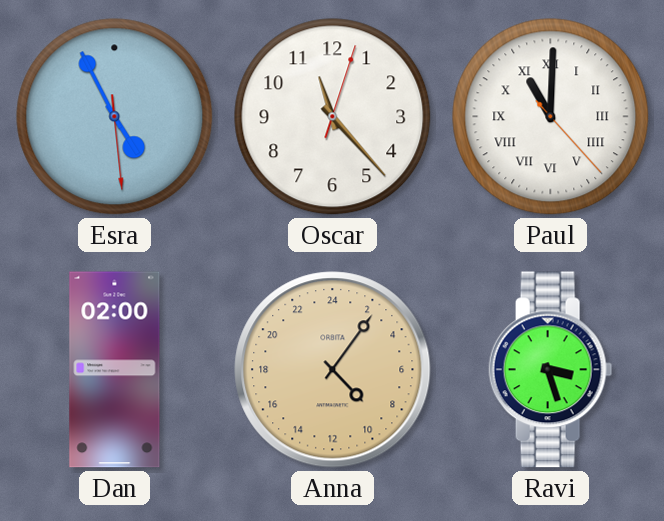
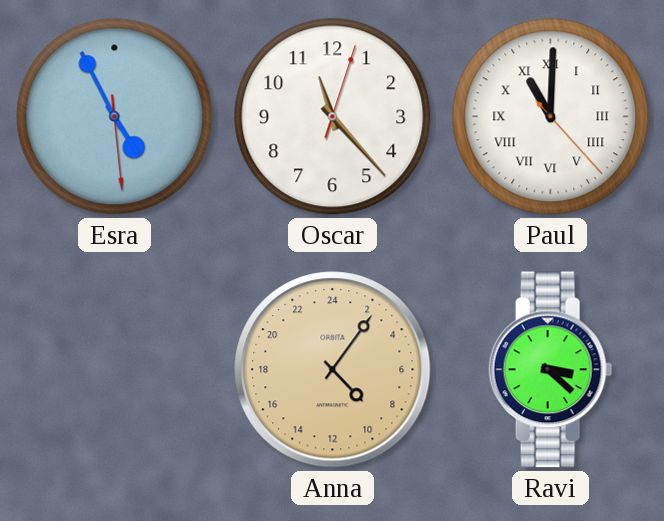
Dan: 02:00 -> none
Ravi: 3:27 -> 3:22
